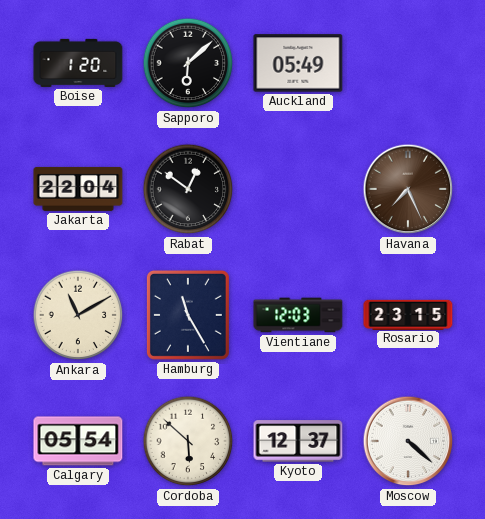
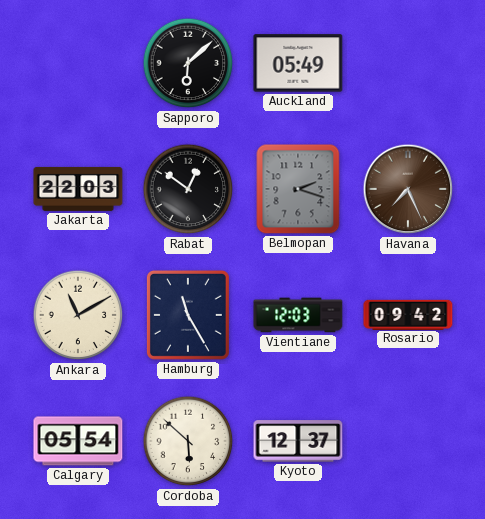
Boise: 1:20 -> none
Jakarta: 22:04 -> 22:03
Belmopan: none -> 2:18
Rosario: 23:15 -> 09:42
Moscow: 4:22 -> none
